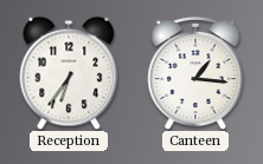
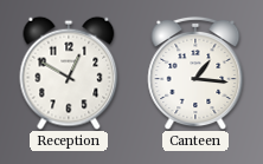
Reception: 6:36 -> 12:50
